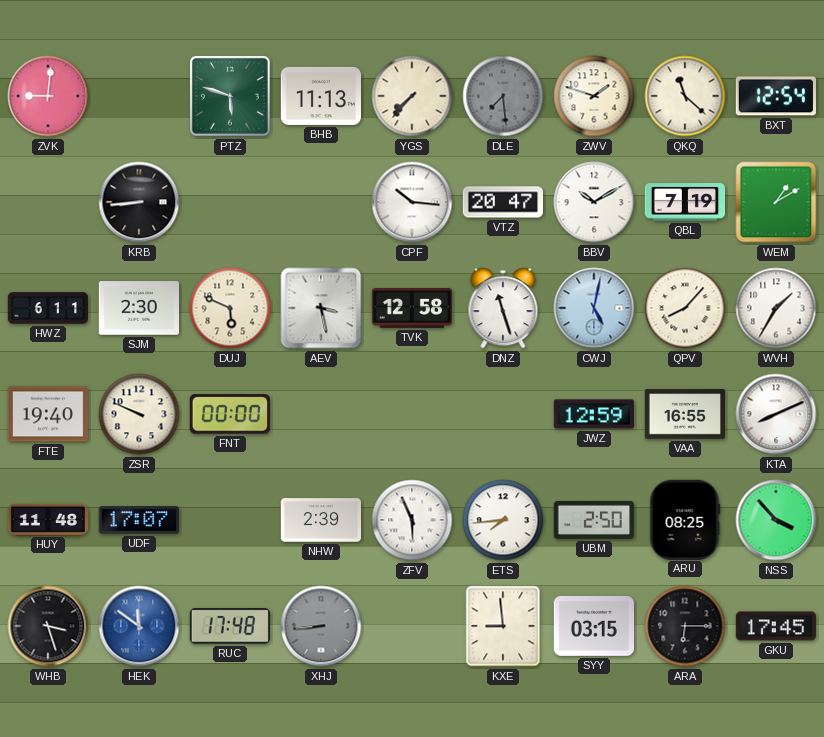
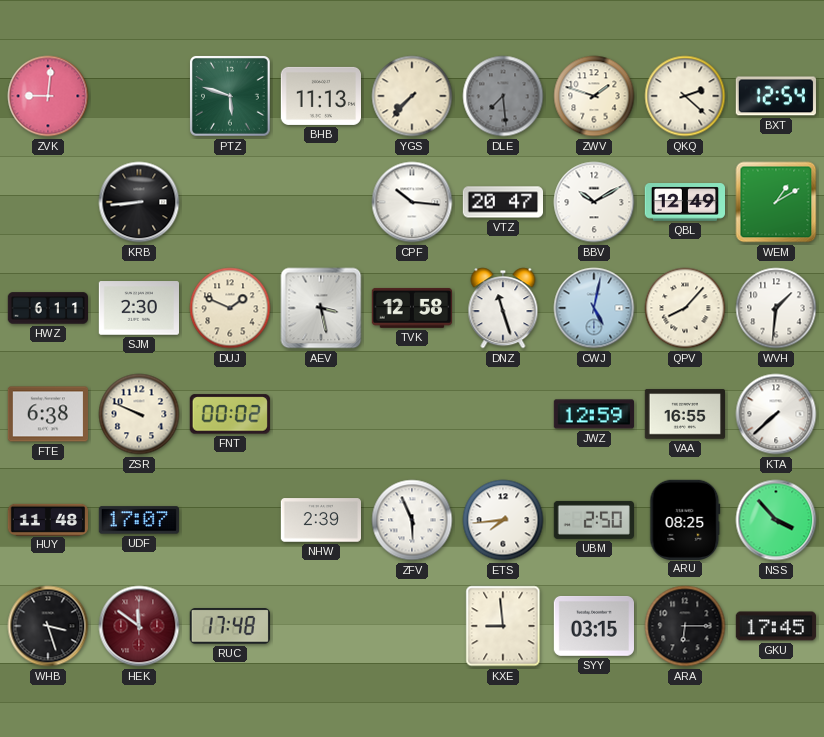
QKQ: 11:22 -> 2:22
QBL: 7:19 -> 12:49
DUJ: 5:49 -> 1:49
WVH: 1:35 -> 1:31
FTE: 19:40 -> 6:38
FNT: 00:00 -> 00:02
KTA: 8:11 -> 7:38
HEK dial: blue -> burgundy
XHJ: 8:44 -> none
